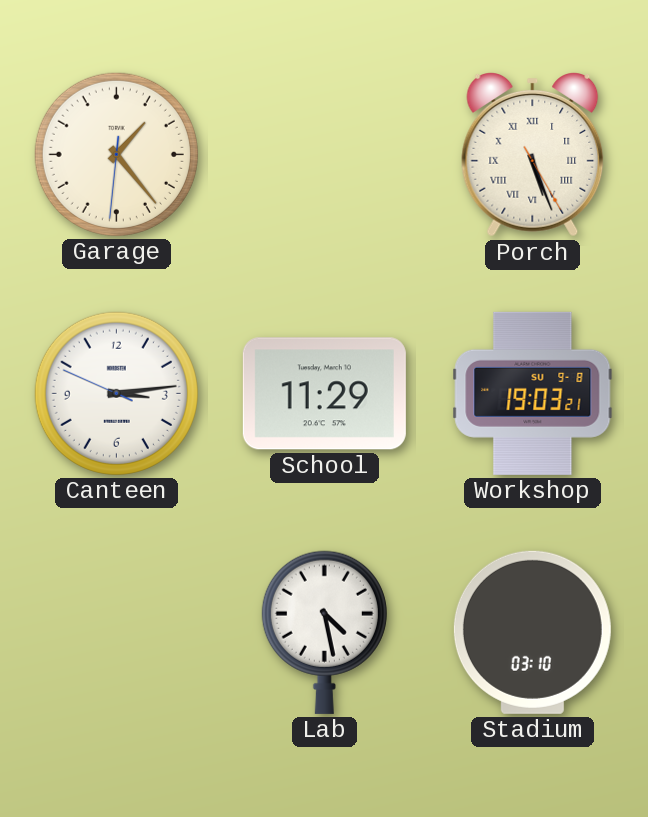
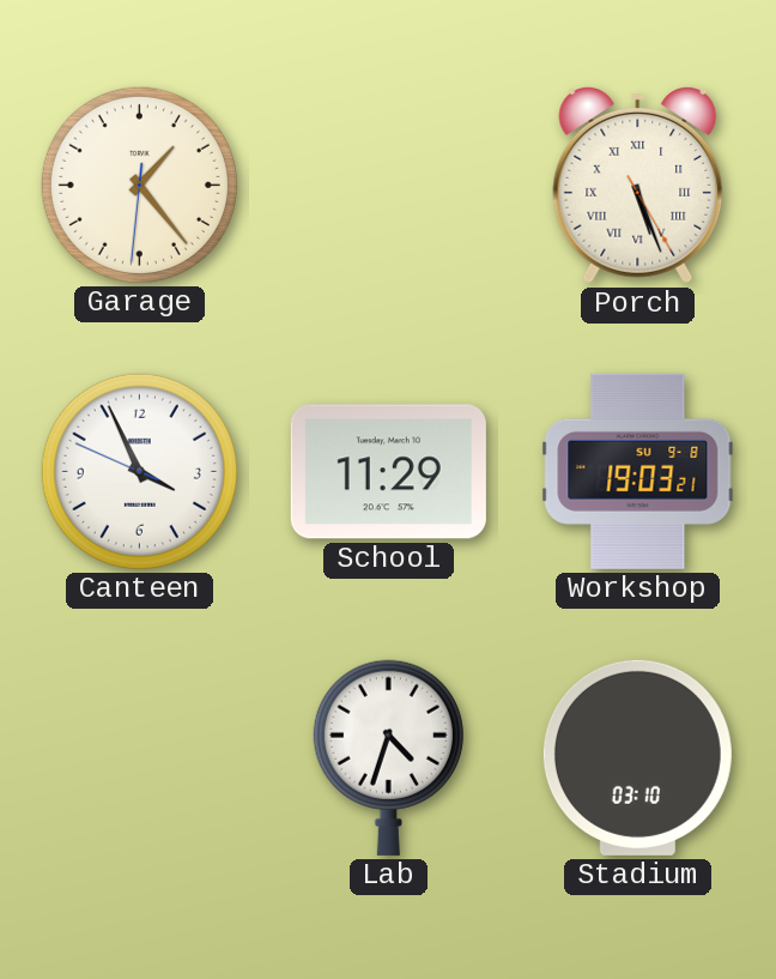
Canteen: 3:13 -> 3:55
Lab: 4:28 -> 4:33
